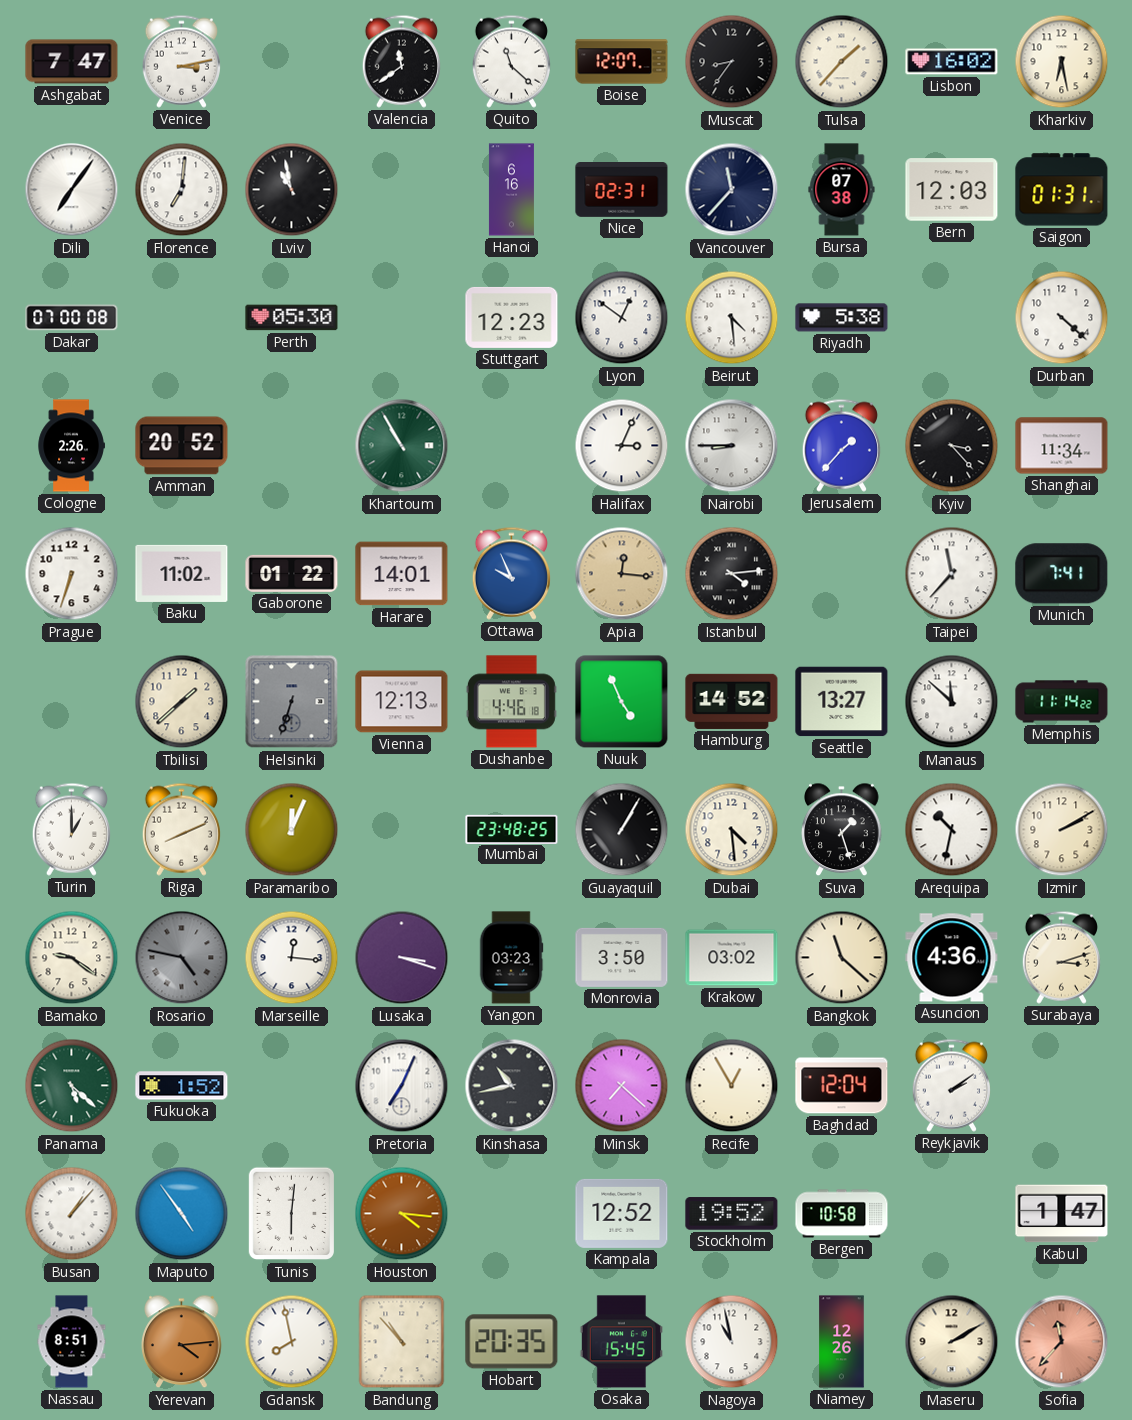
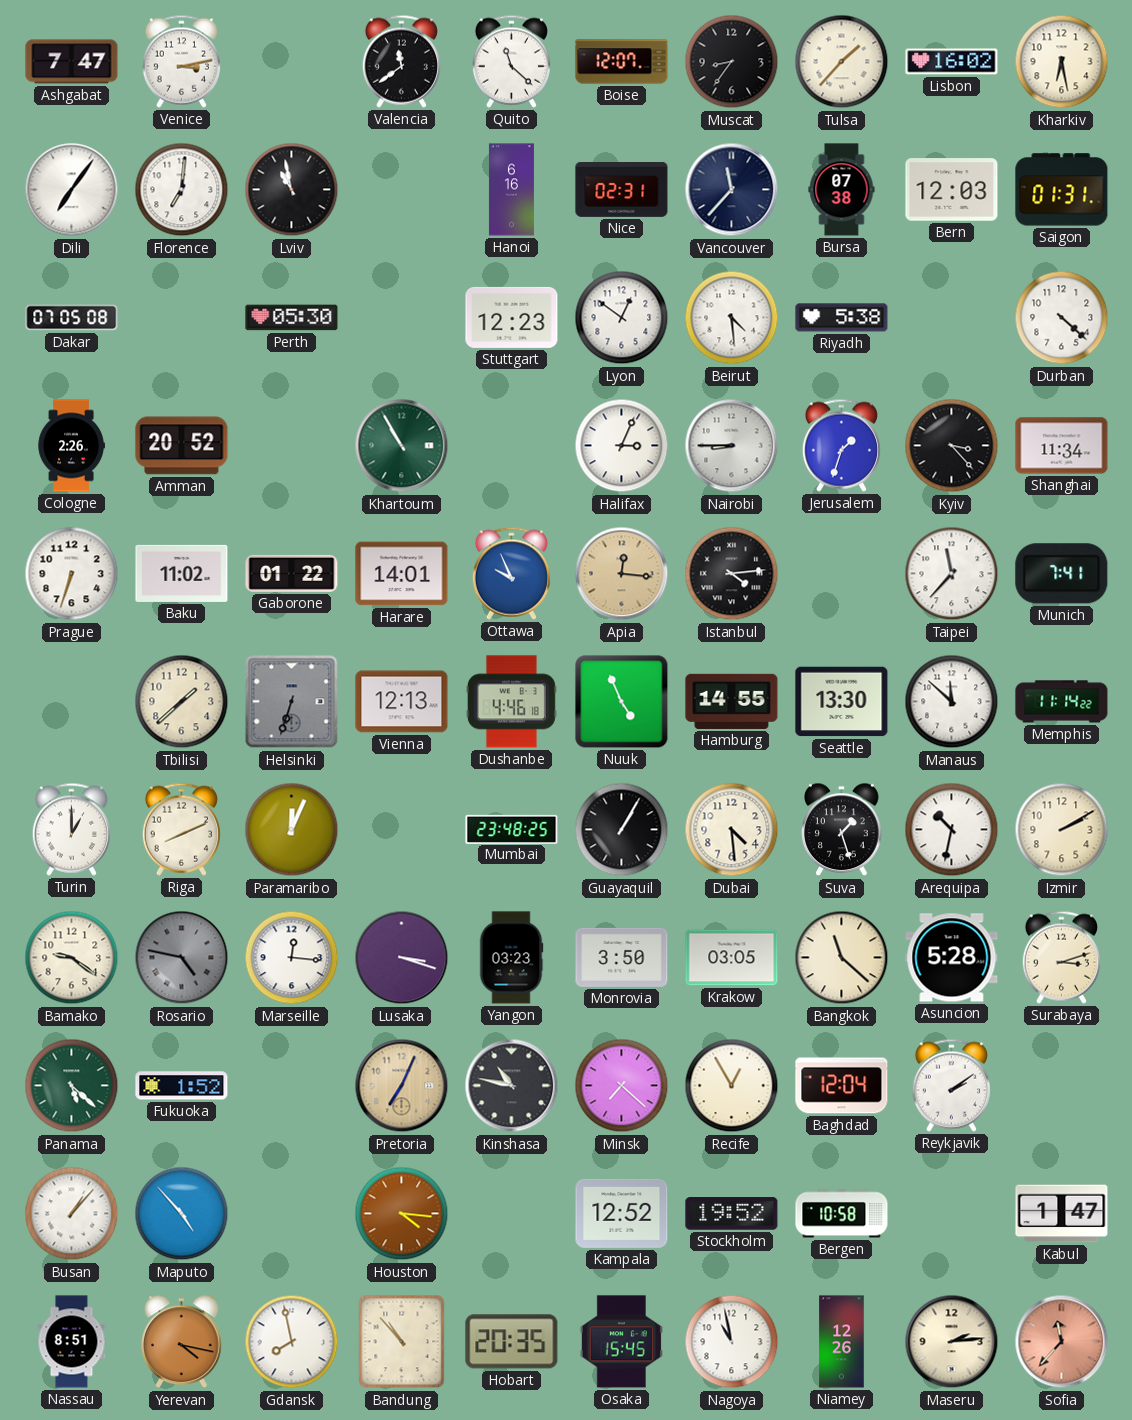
Dakar: 07:00 -> 07:05
Jerusalem: 1:37 -> 1:33
Hamburg: 14:52 -> 14:55
Seattle: 13:27 -> 13:30
Krakow: 03:02 -> 03:05
Asuncion: 4:36 -> 5:28
Pretoria dial: white -> champagne
Kinshasa: 10:43 -> 10:47
Maputo: 4:54 -> 4:53
Tunis: 6:01 -> none
Yerevan: 4:14 -> 4:17
Maseru: 2:10 -> 2:14
